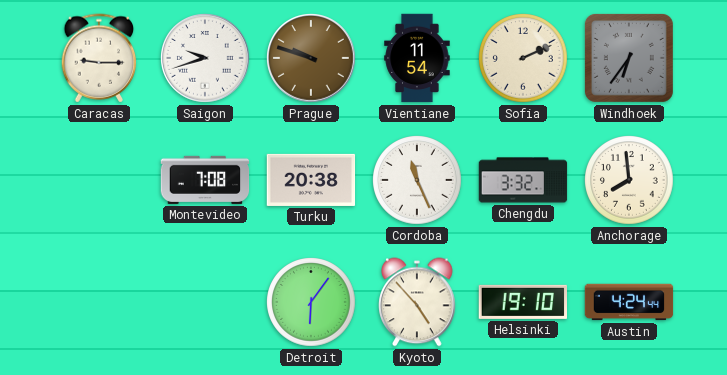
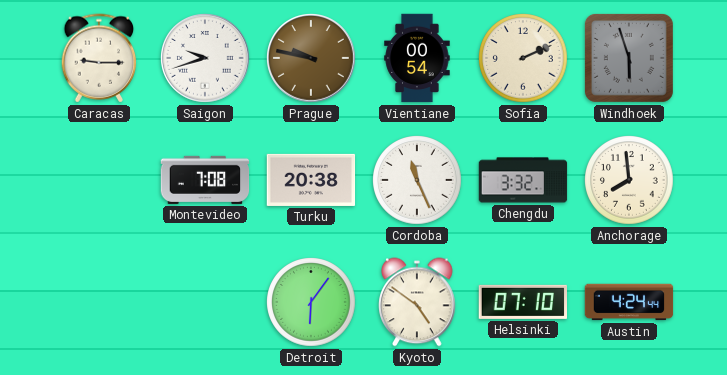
Prague: 9:48 -> 9:47
Vientiane: 11:54 -> 00:54
Windhoek: 6:36 -> 5:57
Kyoto: 4:53 -> 4:51
Helsinki: 19:10 -> 07:10
